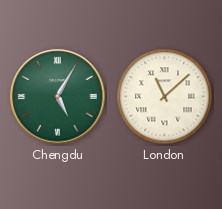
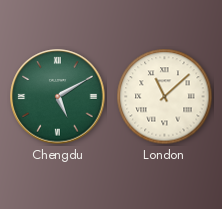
Chengdu: 5:05 -> 5:10
